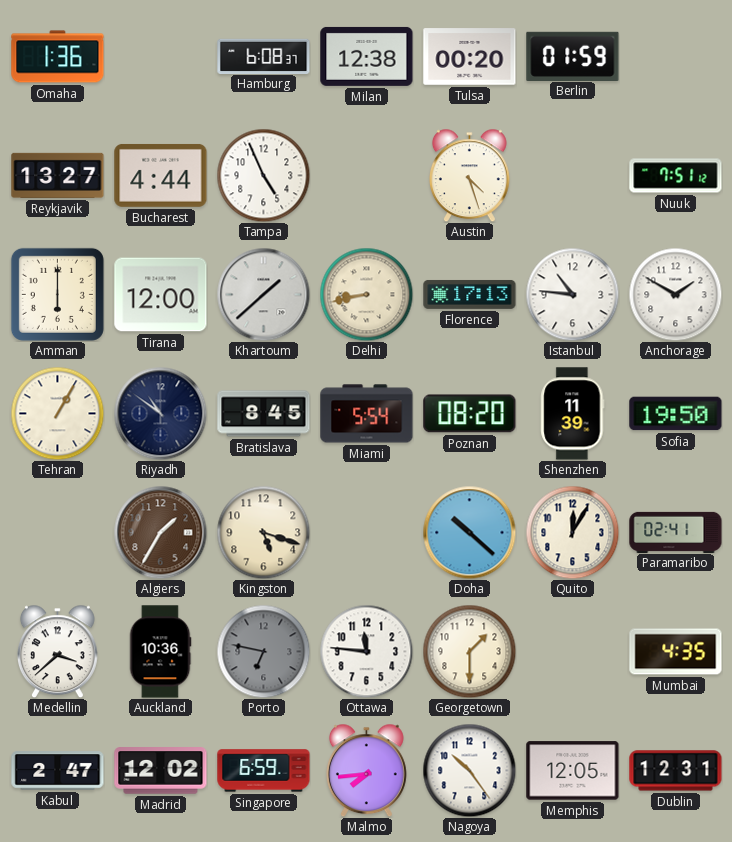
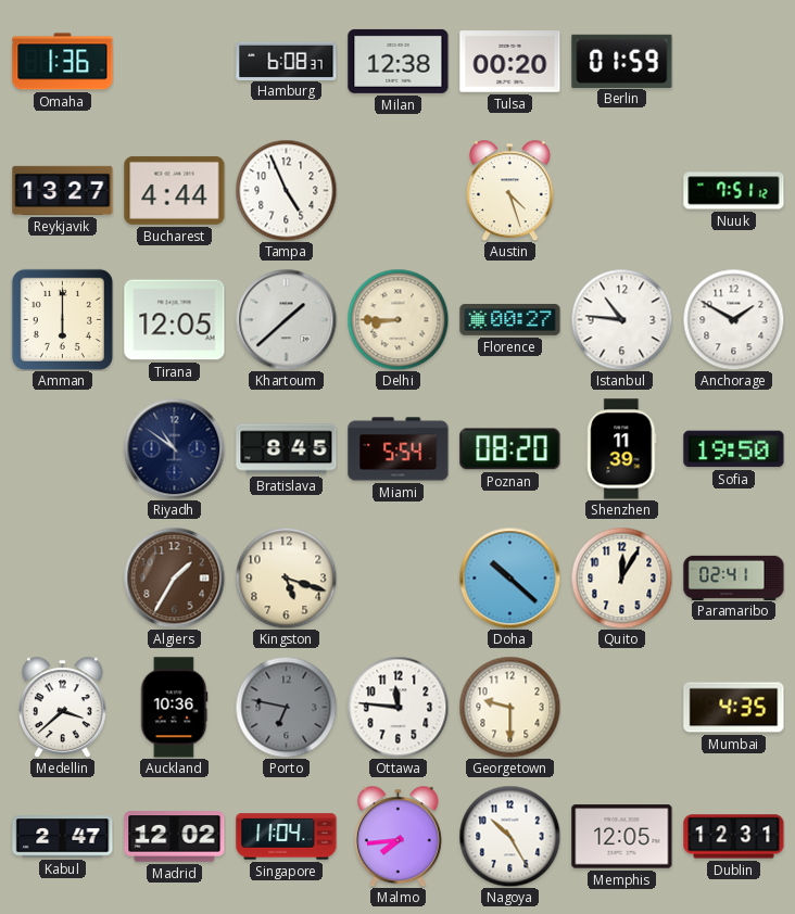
Tirana: 12:00 -> 12:05
Delhi: 8:43 -> 8:45
Florence: 17:13 -> 00:27
Tehran: 1:05 -> none
Georgetown: 1:30 -> 9:30
Singapore: 6:59 -> 11:04
Nagoya: 10:24 -> 10:25
